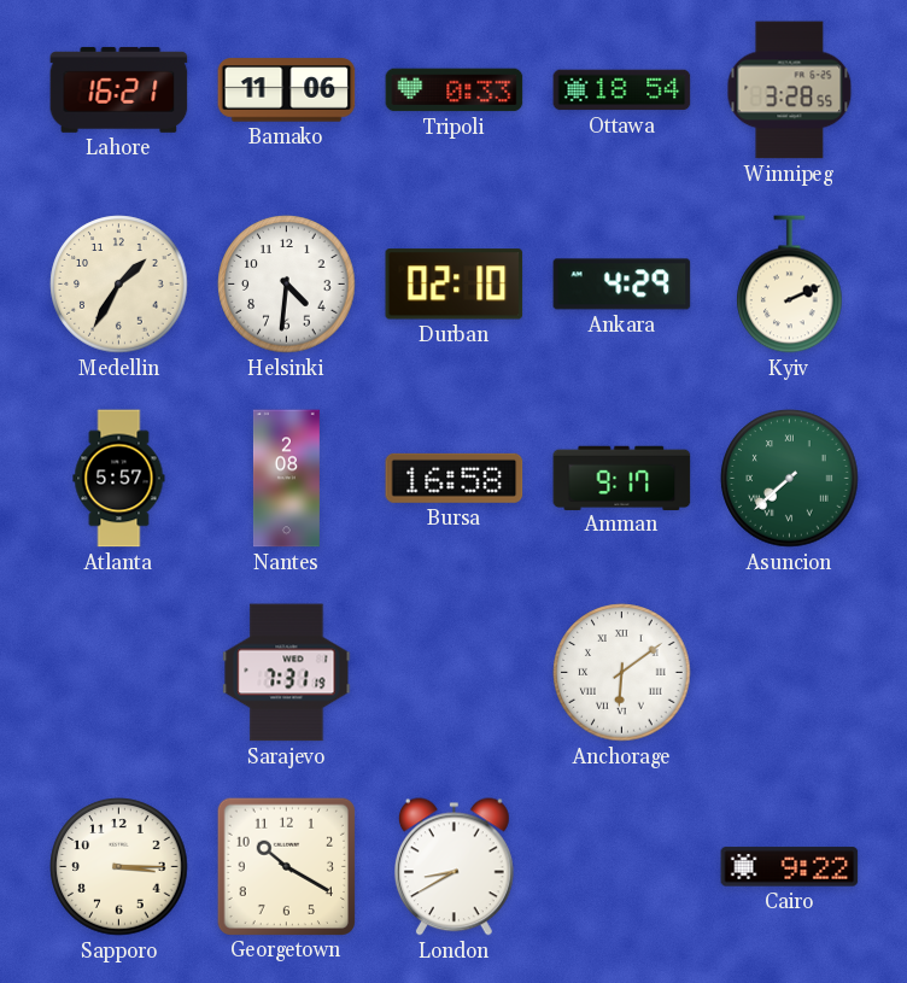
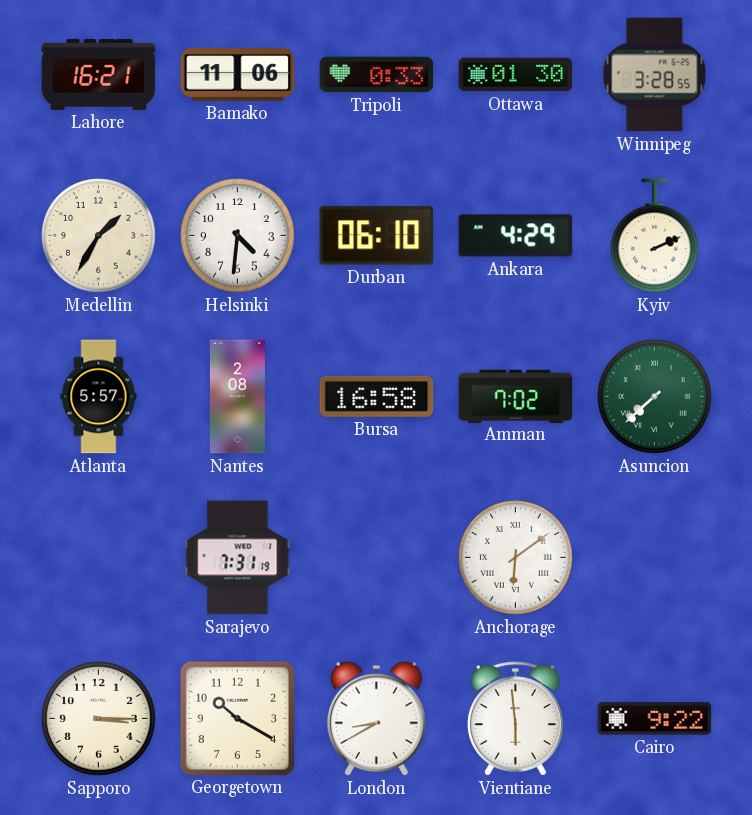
Ottawa: 18:54 -> 01:30
Durban: 02:10 -> 06:10
Amman: 9:17 -> 7:02
Vientiane: none -> 5:59
